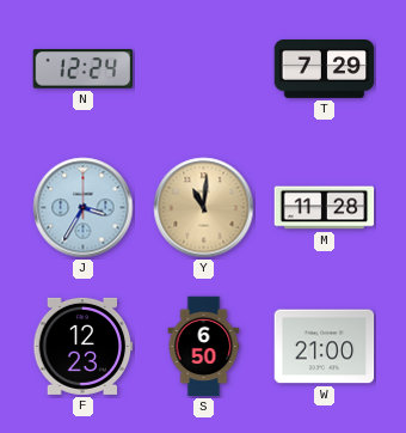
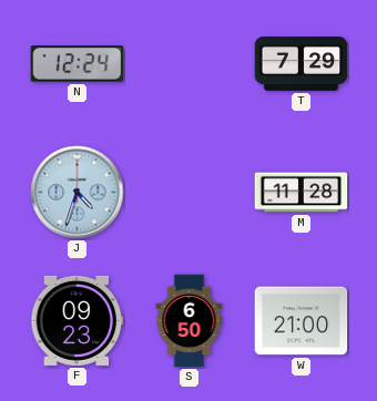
J: 3:35 -> 4:33
Y: 11:01 -> none
F: 12:23 -> 09:23
